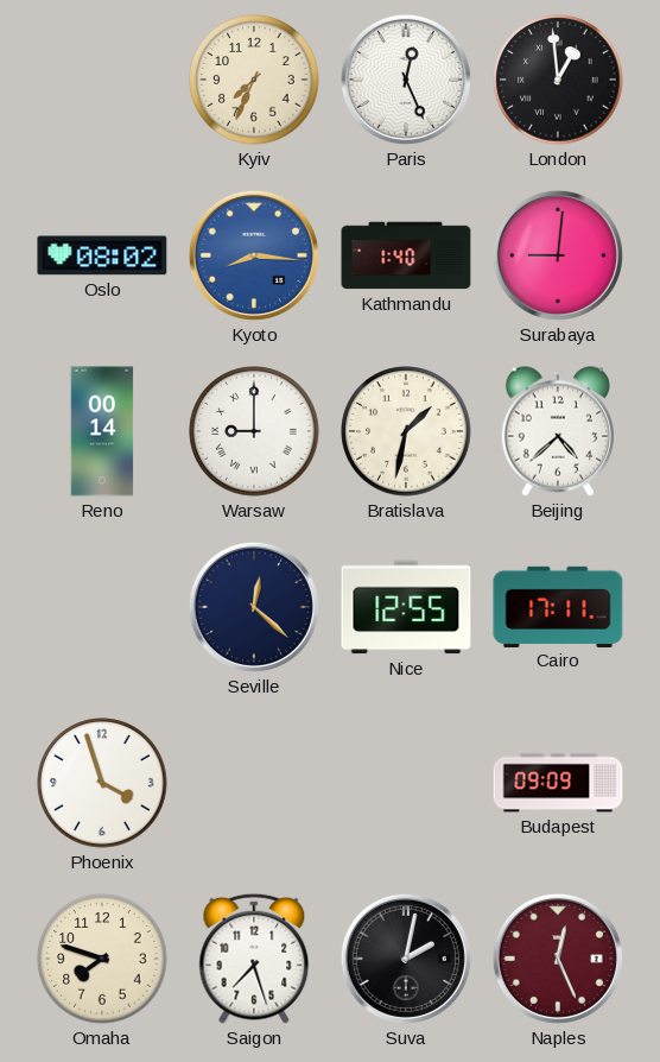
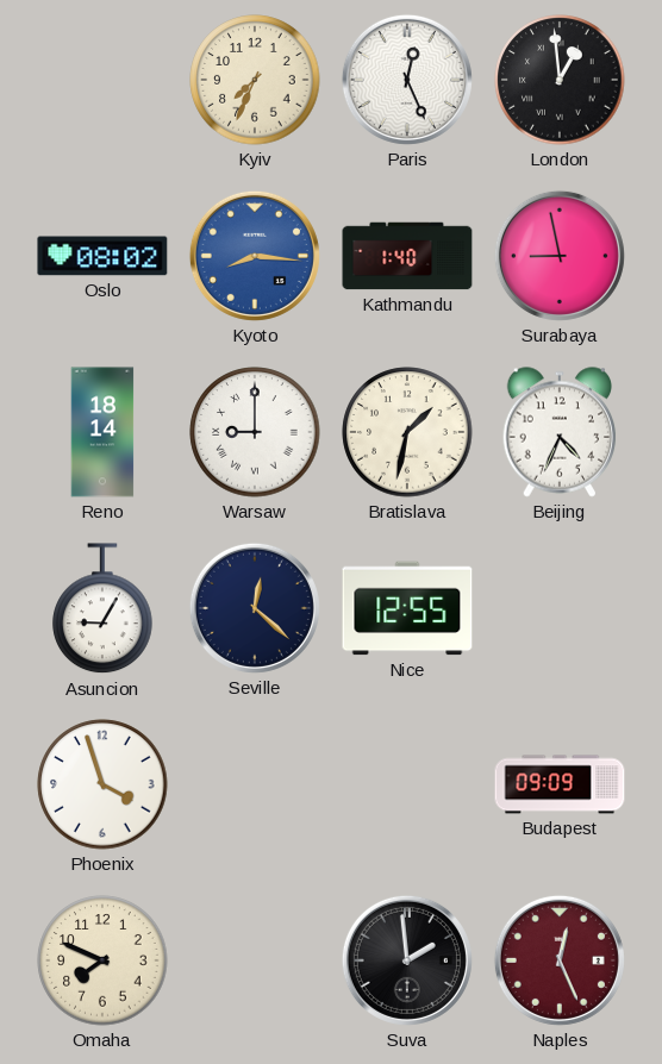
Surabaya: 9:01 -> 8:58
Reno: 00:14 -> 18:14
Beijing: 4:38 -> 4:34
Asuncion: none -> 9:05
Cairo: 17:11 -> none
Omaha: 7:48 -> 7:49
Saigon: 7:27 -> none
Suva: 2:02 -> 1:59
